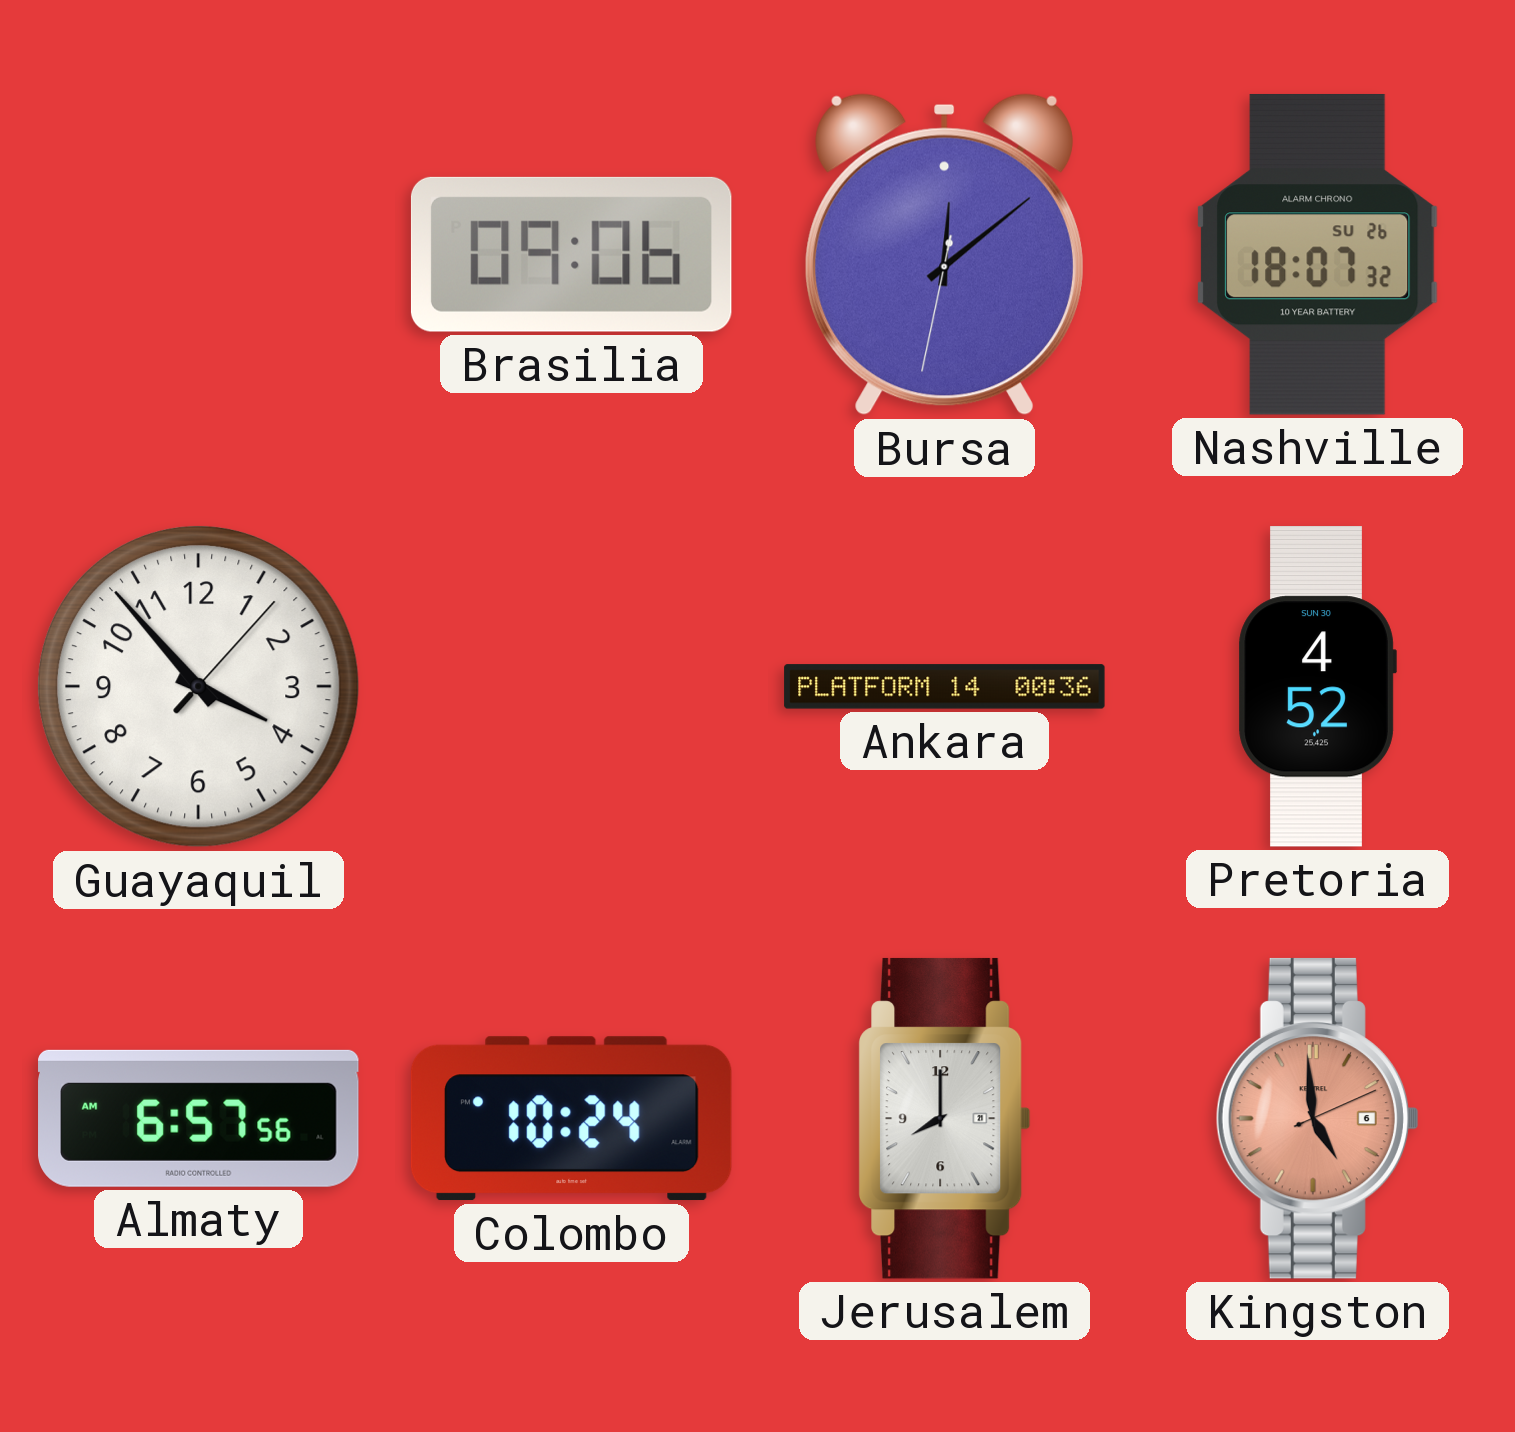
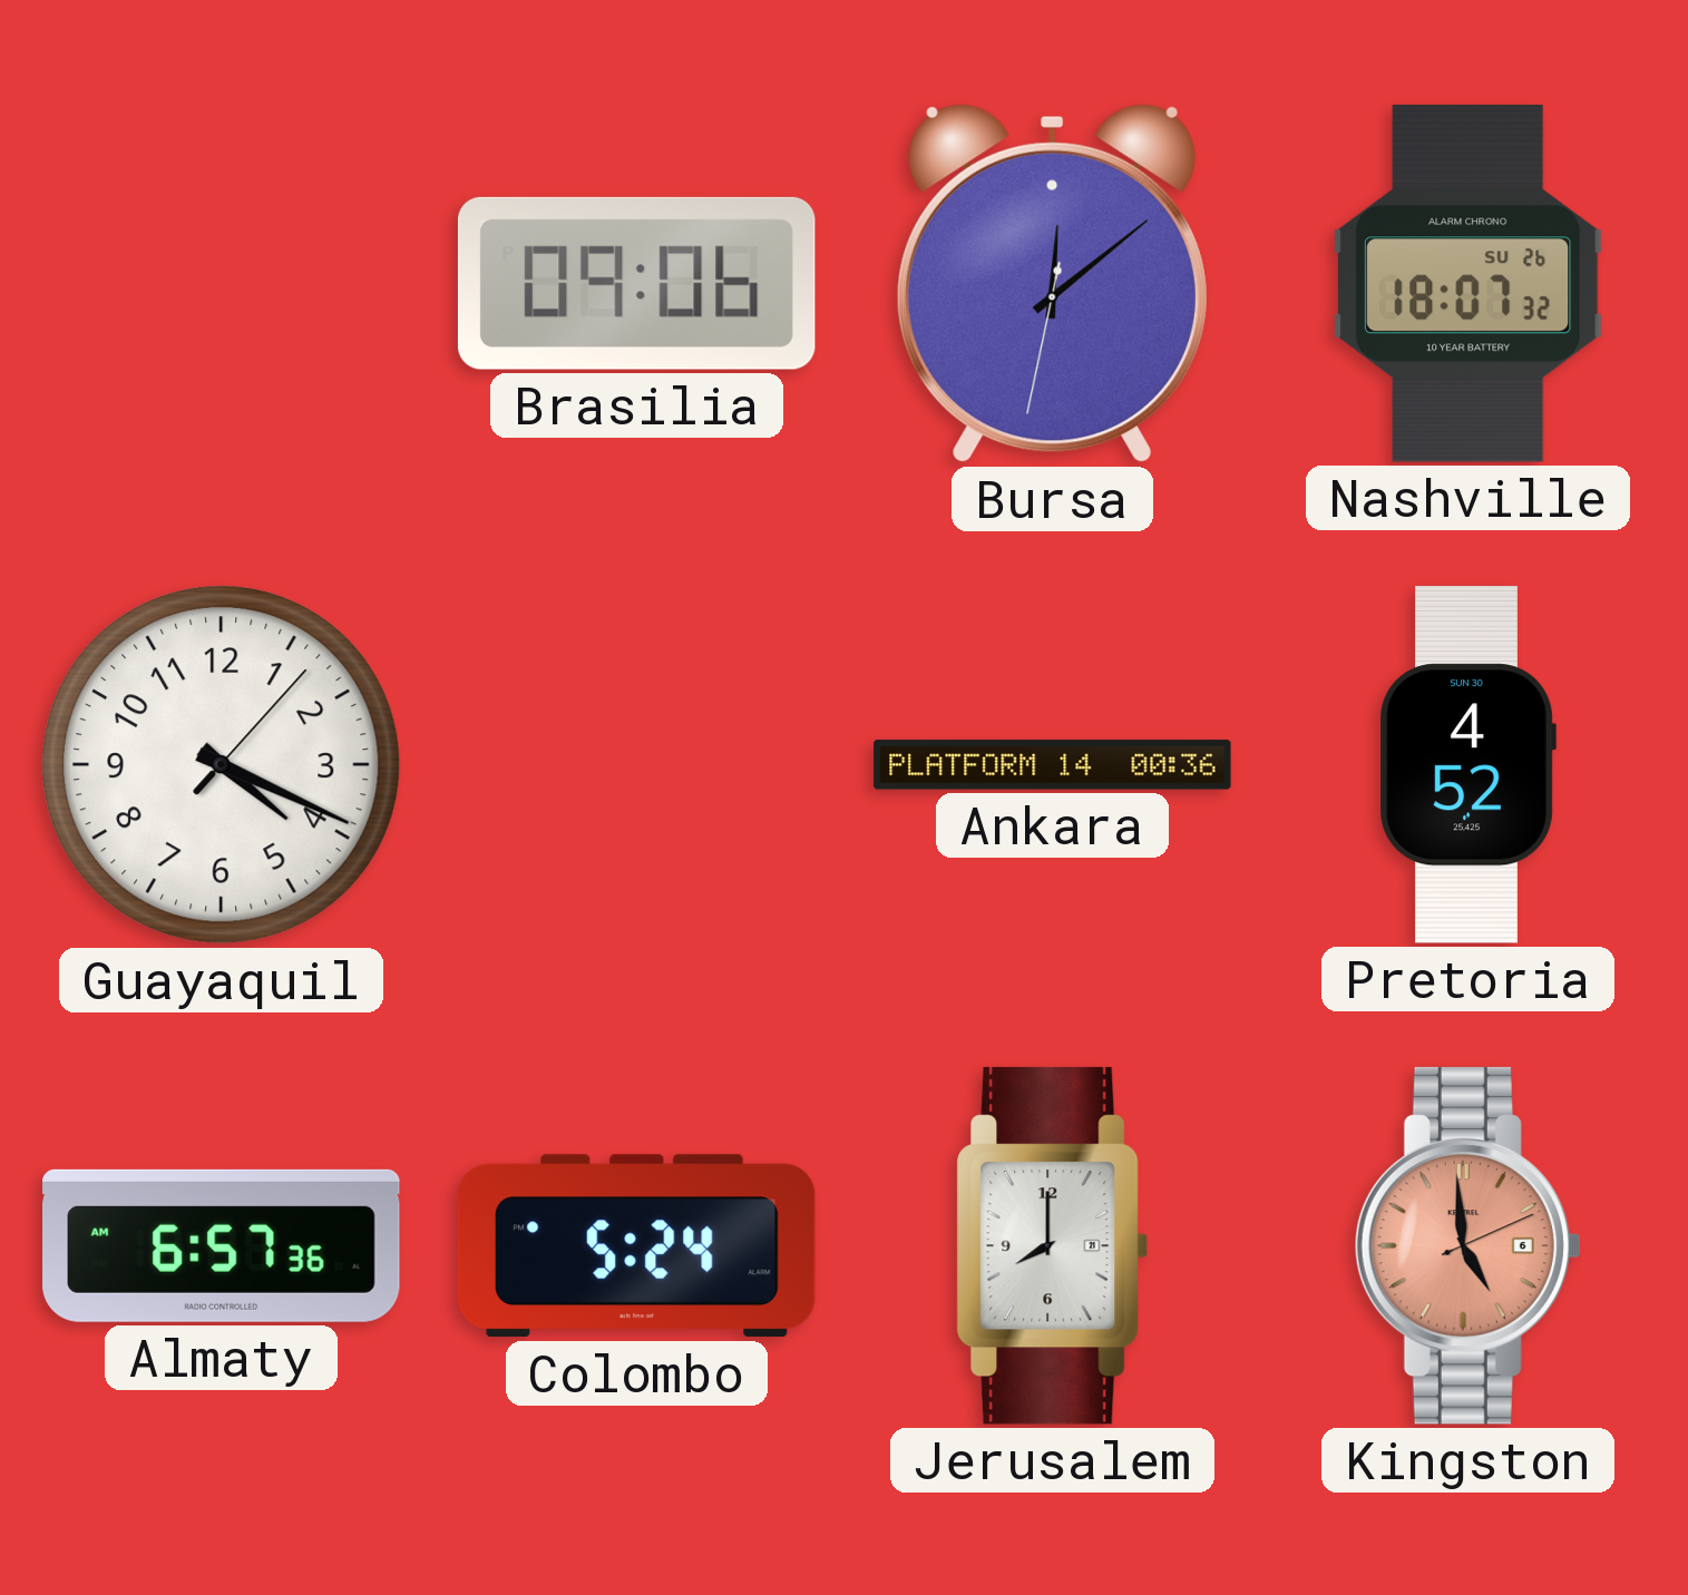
Guayaquil: 3:53 -> 4:19
Almaty: 6:57:56 AM -> 6:57:36 AM
Colombo: 10:24 -> 5:24
